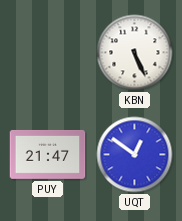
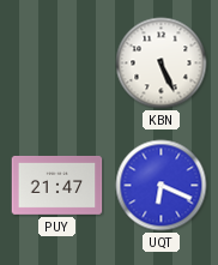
UQT: 12:51 -> 6:19
